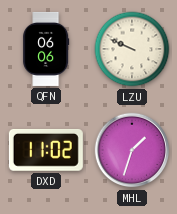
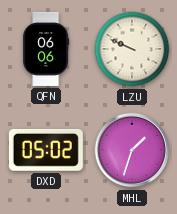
DXD: 11:02 -> 05:02
